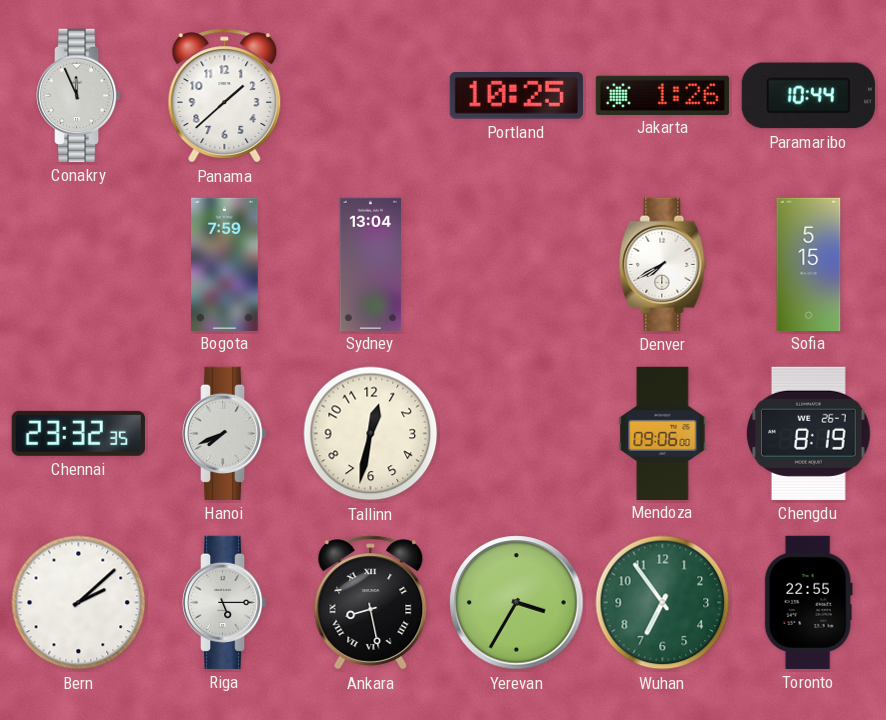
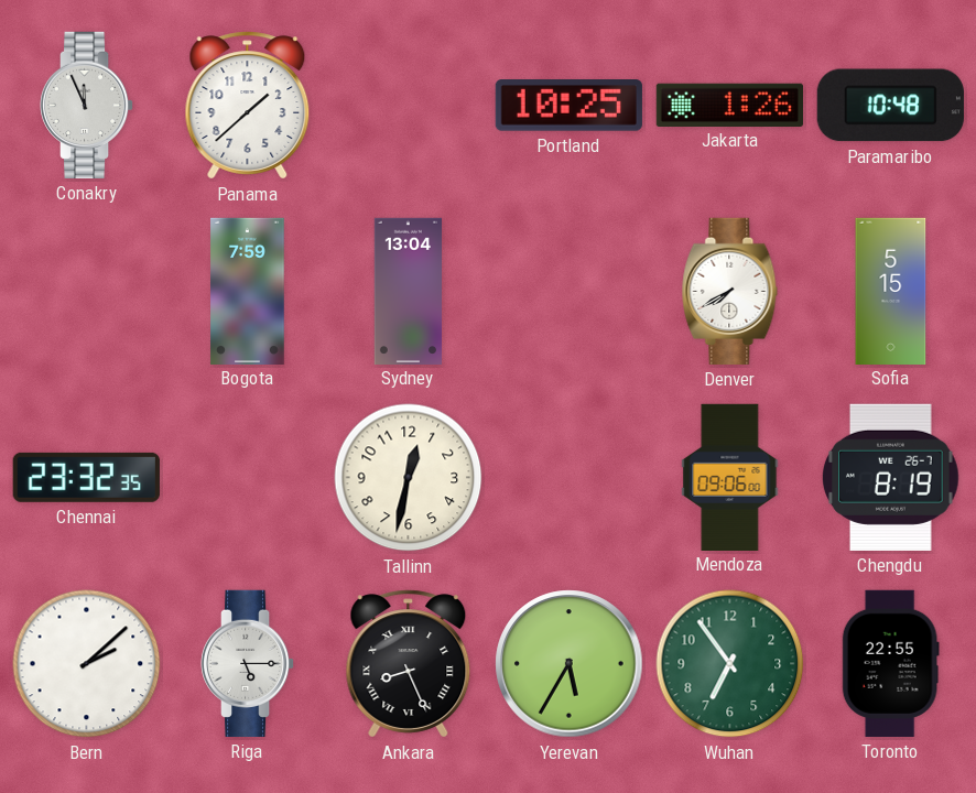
Paramaribo: 10:44 -> 10:48
Hanoi: 7:41 -> none
Ankara: 8:28 -> 8:26
Yerevan: 3:35 -> 5:35
